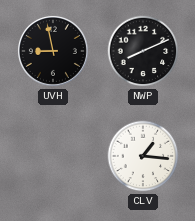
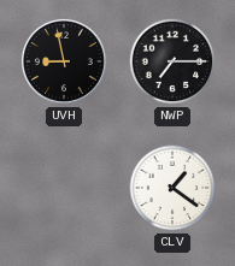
NWP: 8:11 -> 7:15
CLV: 1:16 -> 1:21
